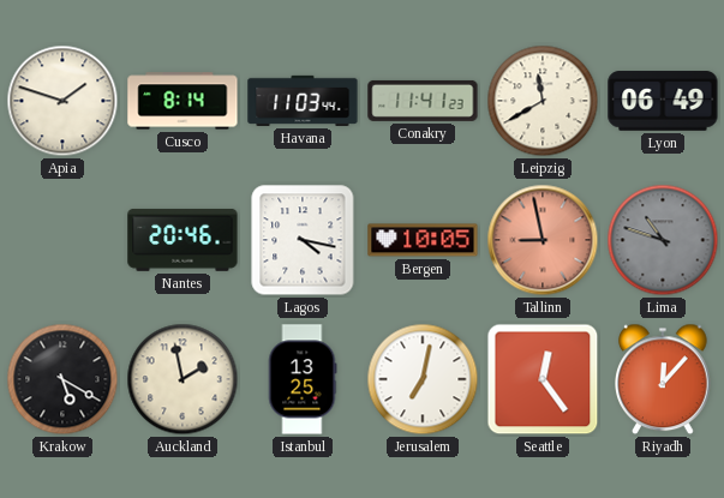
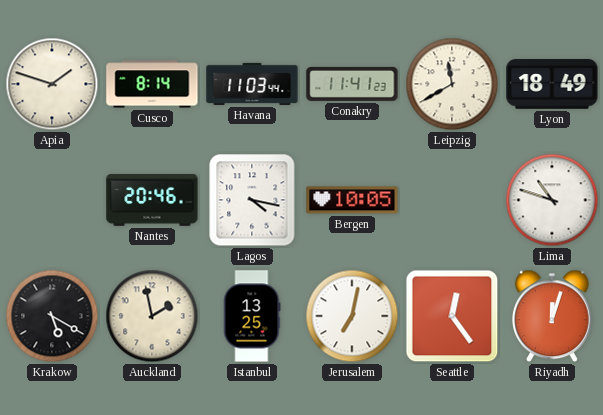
Lyon: 06:49 -> 18:49
Tallinn: 8:58 -> none
Lima dial: grey -> white
Riyadh: 12:07 -> 12:03
